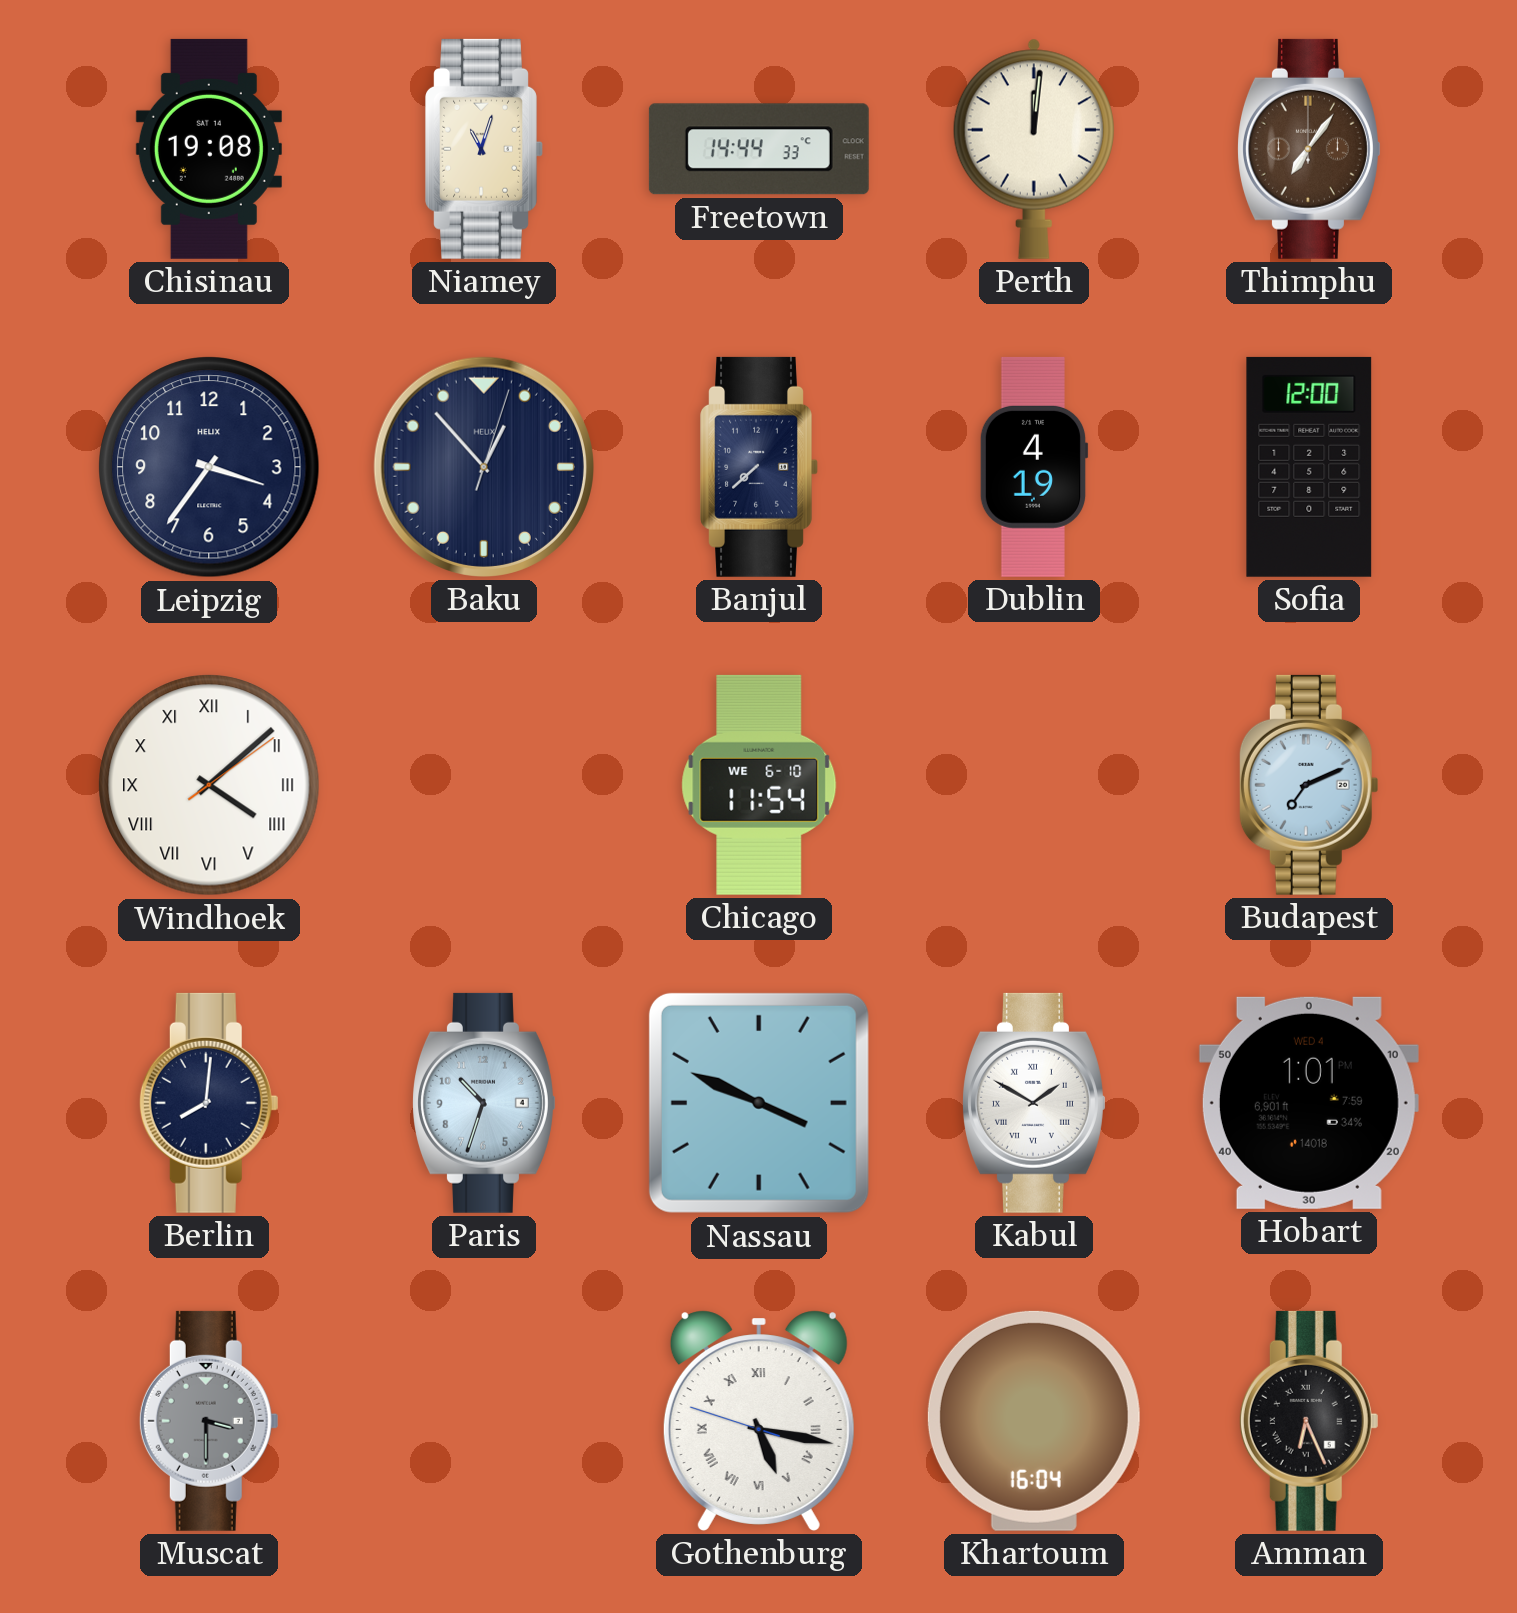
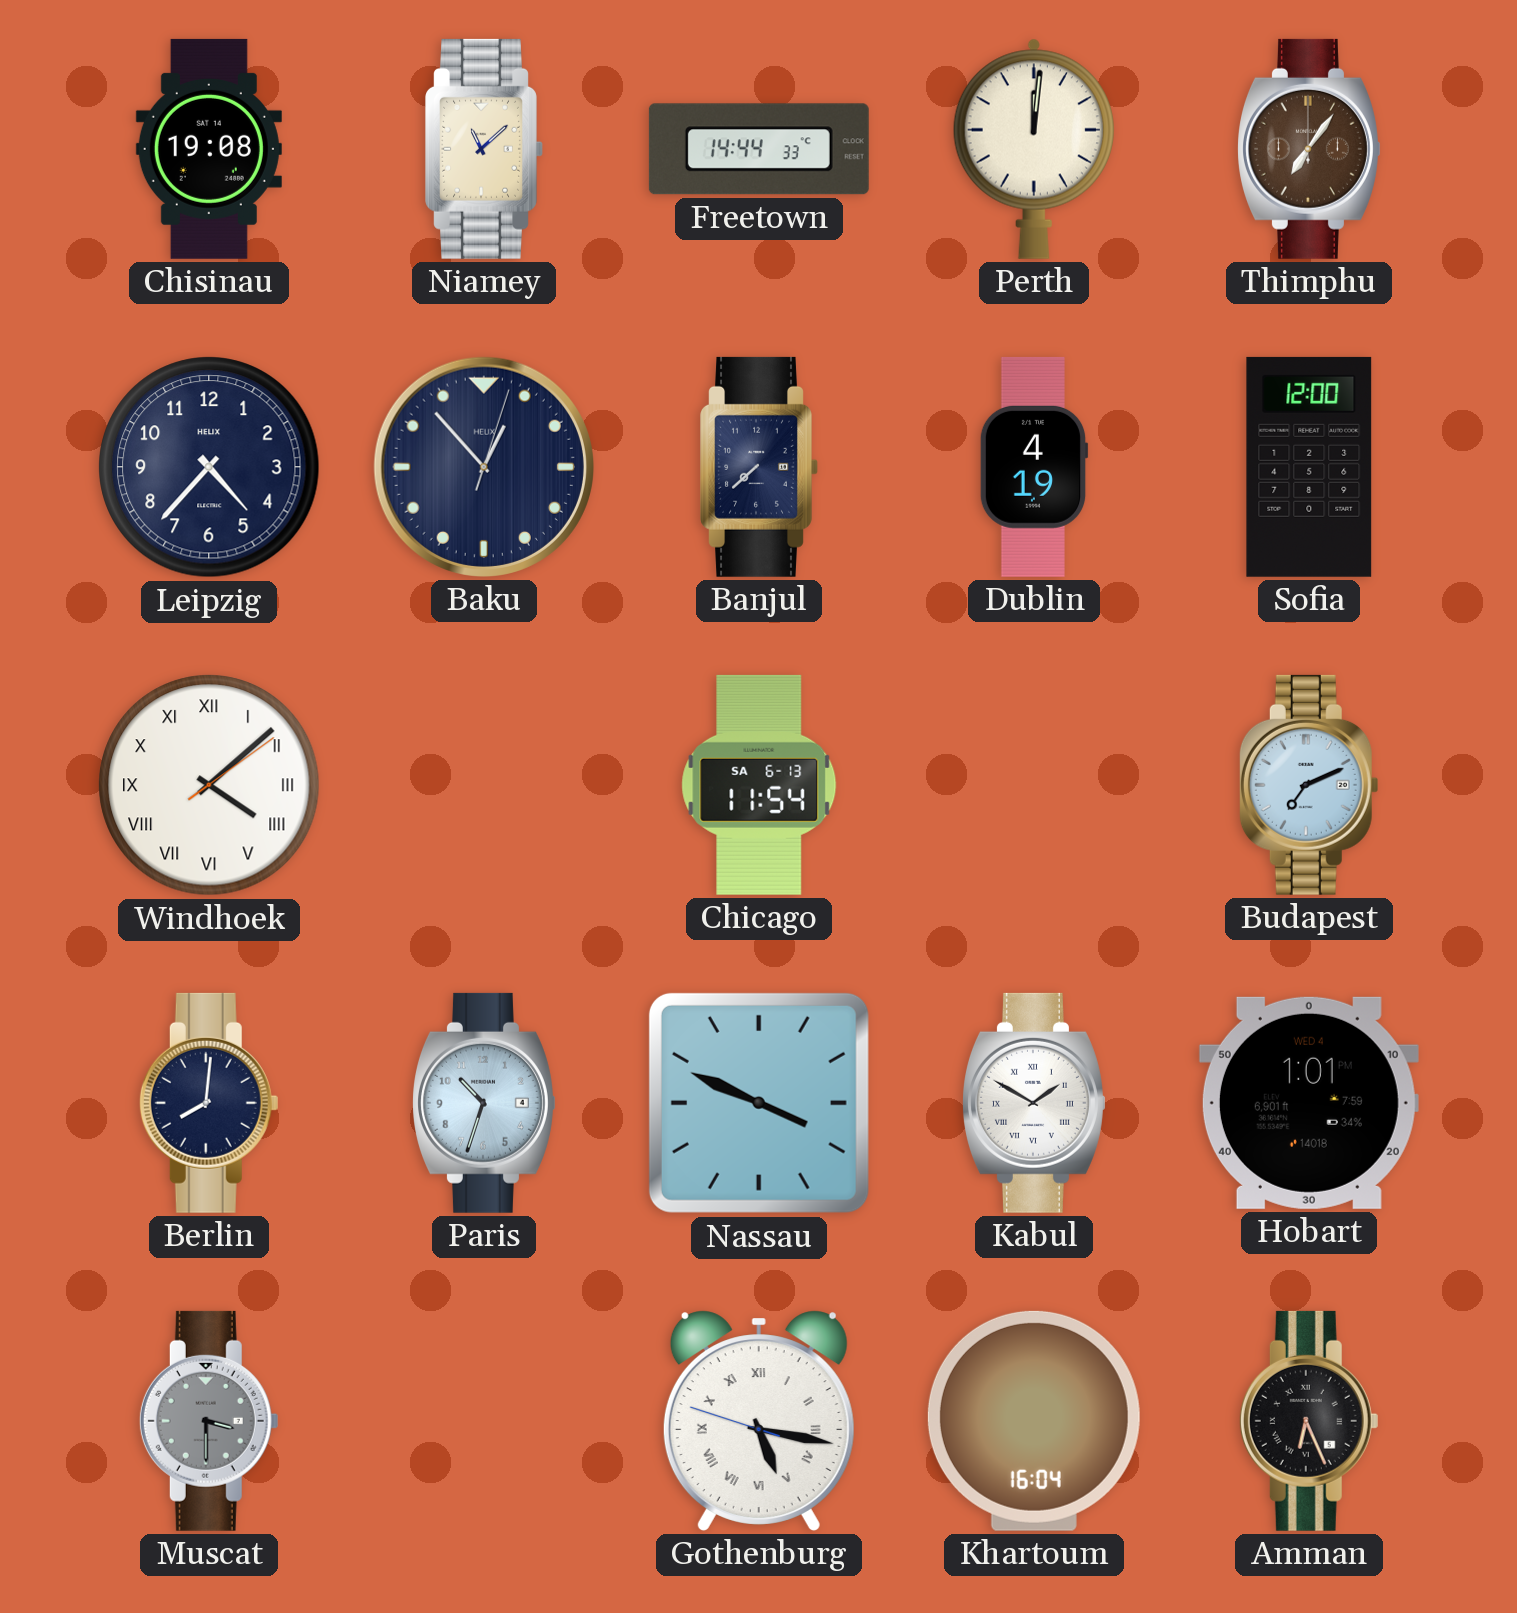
Niamey: 11:03 -> 11:08
Leipzig: 3:36 -> 4:37
Chicago date: WE 6-10 -> SA 6-13
